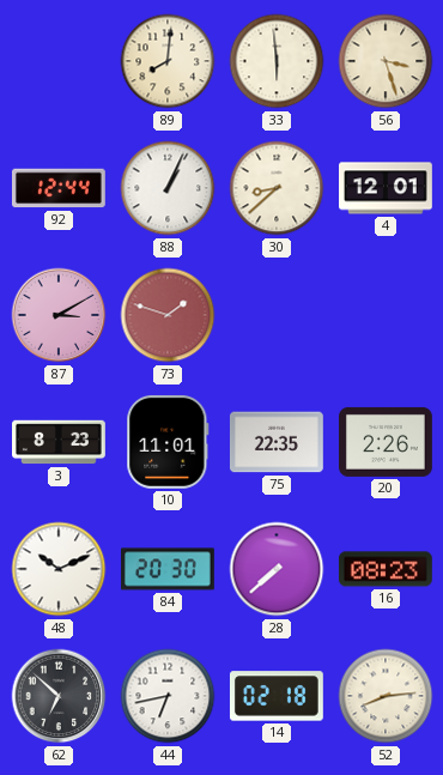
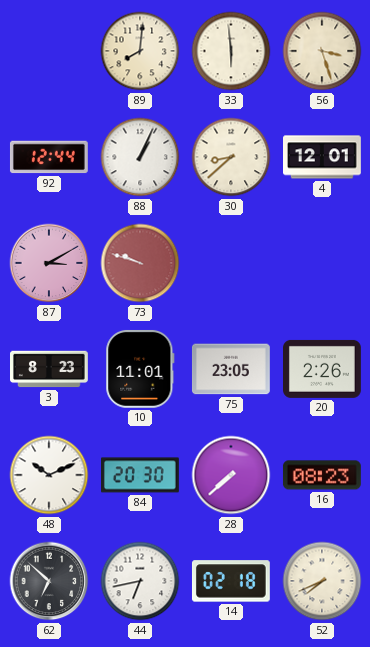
73: 1:48 -> 9:48
75: 22:35 -> 23:05
52: 8:14 -> 7:41
